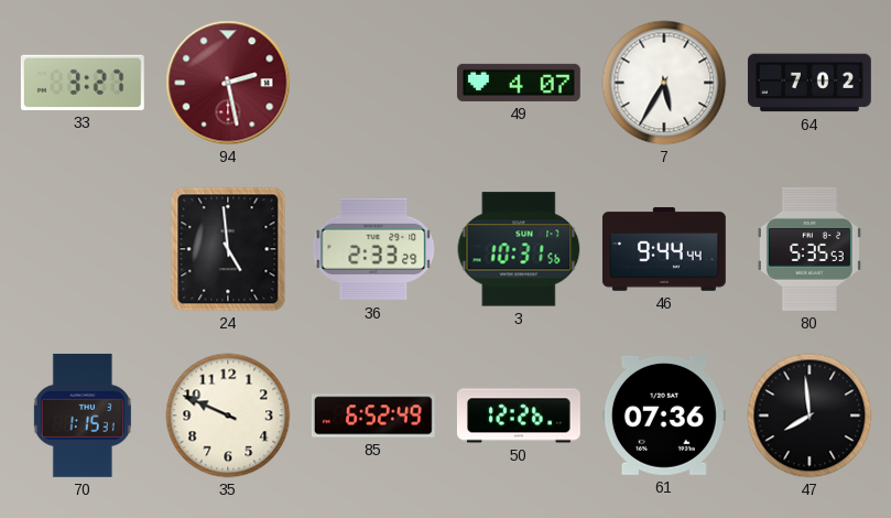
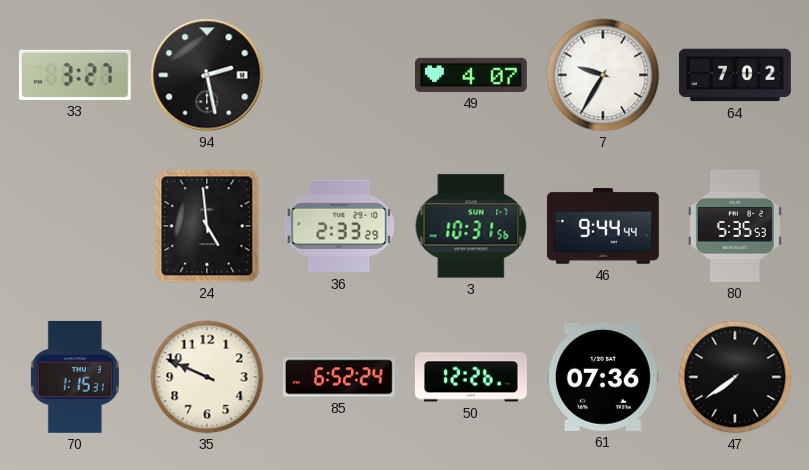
94 dial: burgundy -> black
7: 5:35 -> 9:35
85: 6:52:49 -> 6:52:24
47: 7:59 -> 7:39
